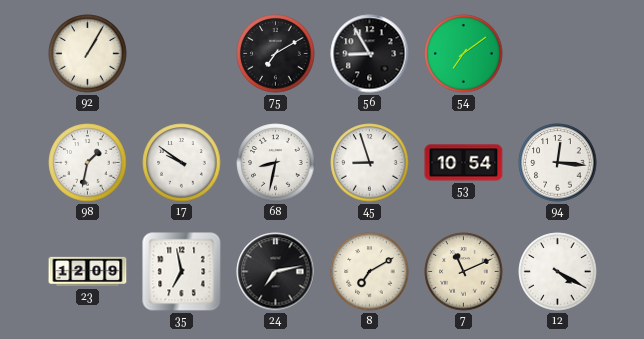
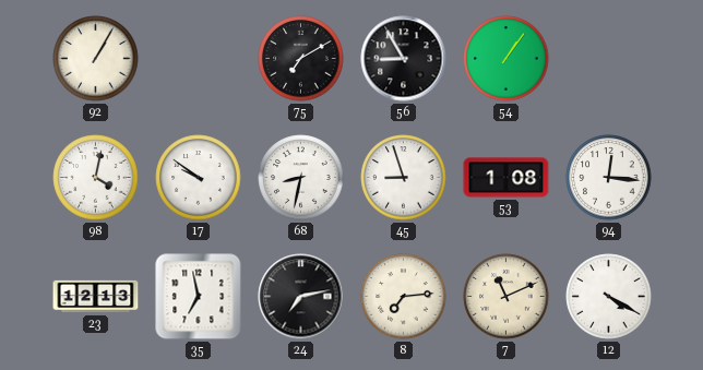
54: 7:09 -> 1:06
98: 1:32 -> 4:02
53: 10:54 -> 1:08
23: 12:09 -> 12:13
8: 7:10 -> 7:14
